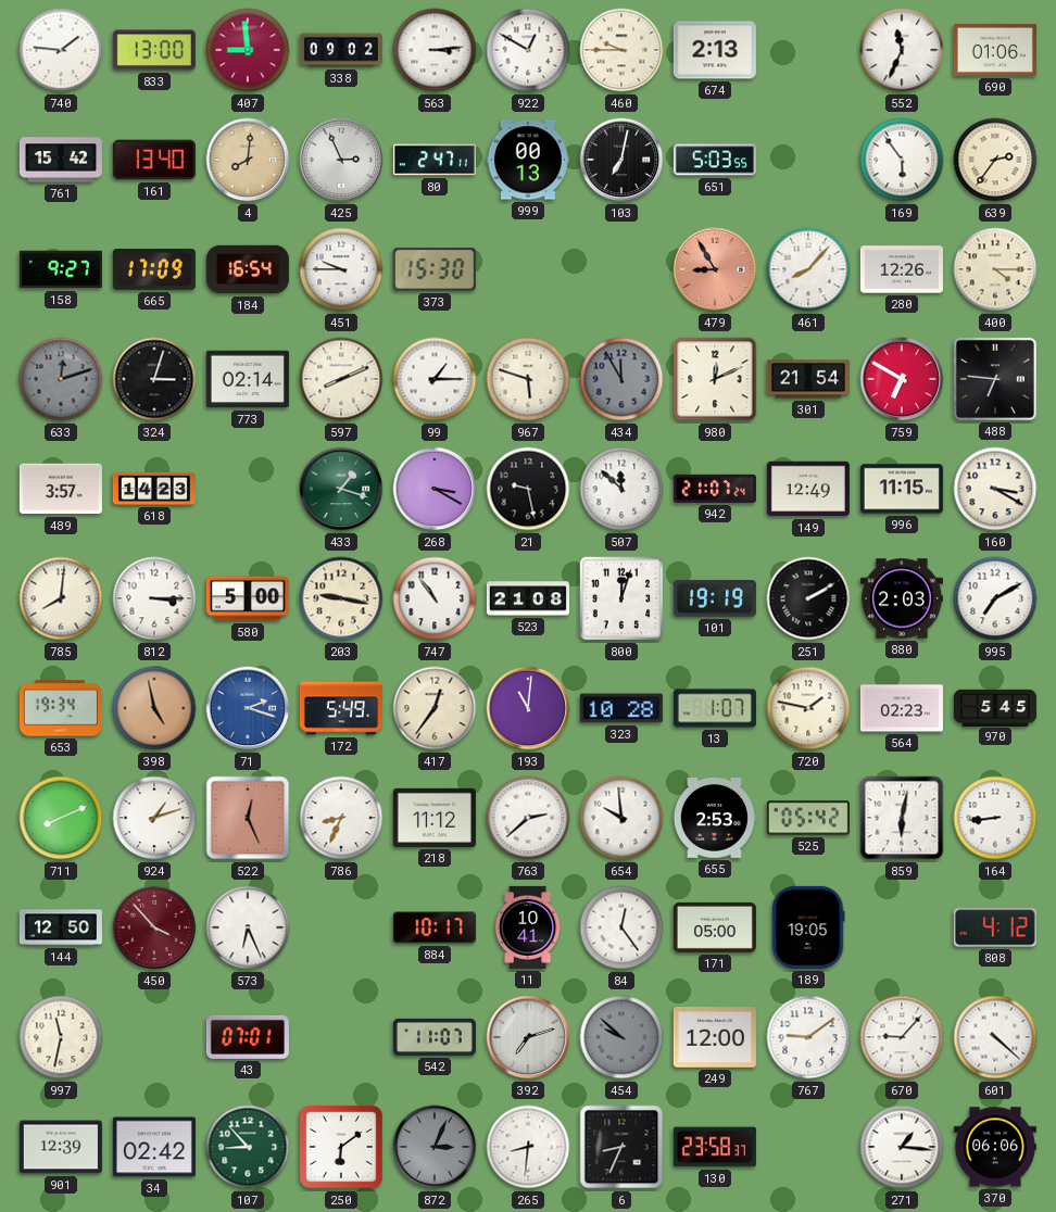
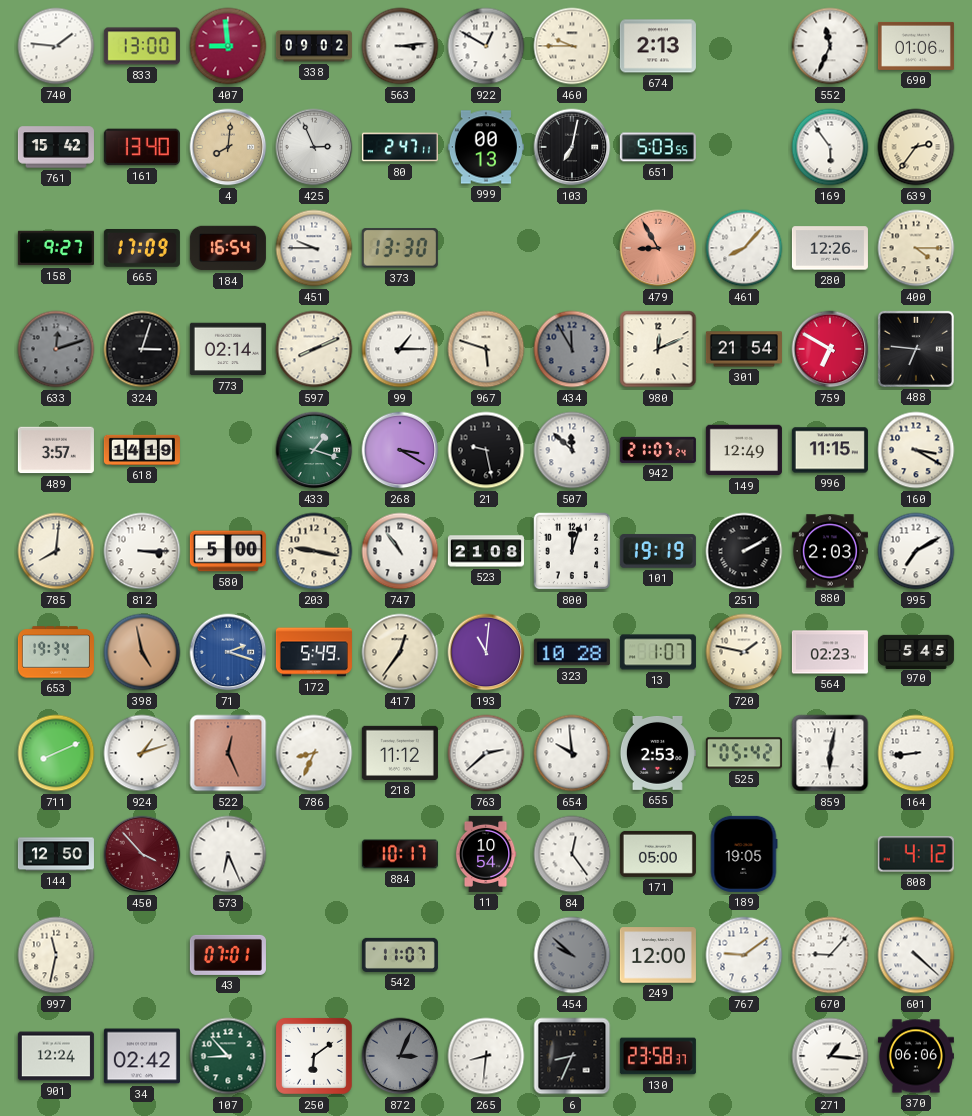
373: 15:30 -> 13:30
618: 14:23 -> 14:19
11: 10:41 -> 10:54
392: 7:12 -> none
901: 12:39 -> 12:24
